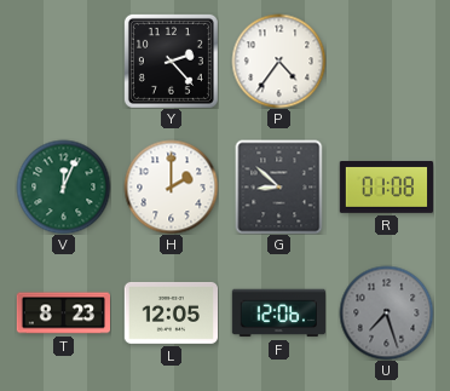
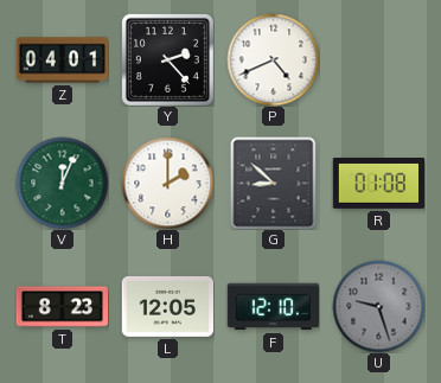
Z: none -> 04:01
P: 4:36 -> 4:41
F: 12:06 -> 12:10
U: 7:27 -> 9:27
